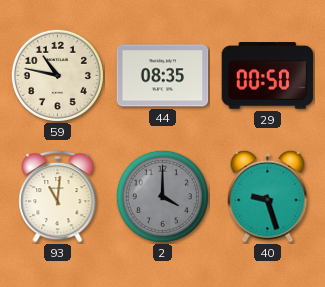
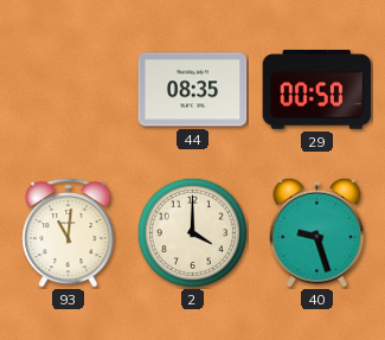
59: 10:47 -> none
2 dial: grey -> cream
